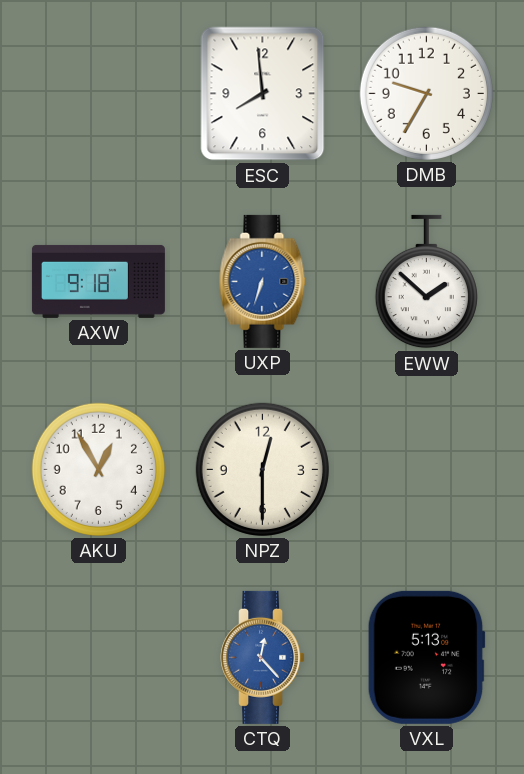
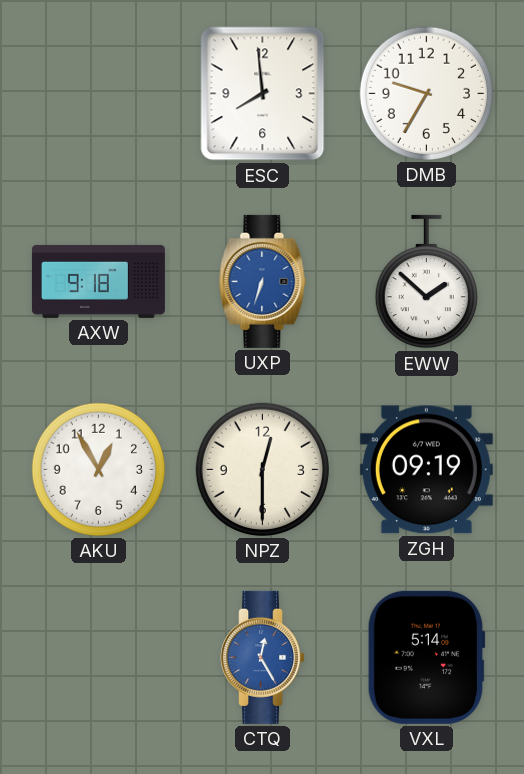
ZGH: none -> 09:19
CTQ: 12:23 -> 12:25
VXL: 5:13 -> 5:14
